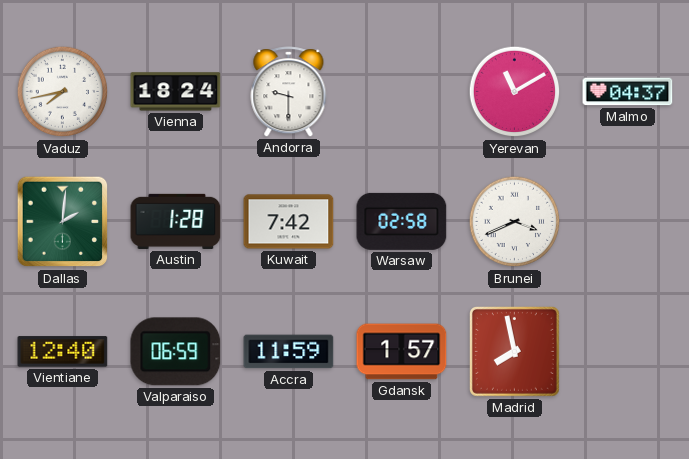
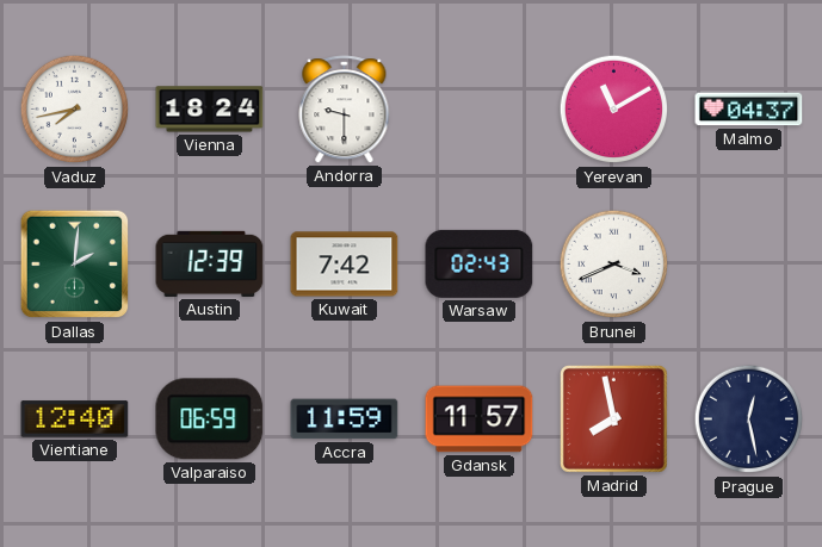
Austin: 1:28 -> 12:39
Warsaw: 02:58 -> 02:43
Gdansk: 1:57 -> 11:57
Prague: none -> 12:28
